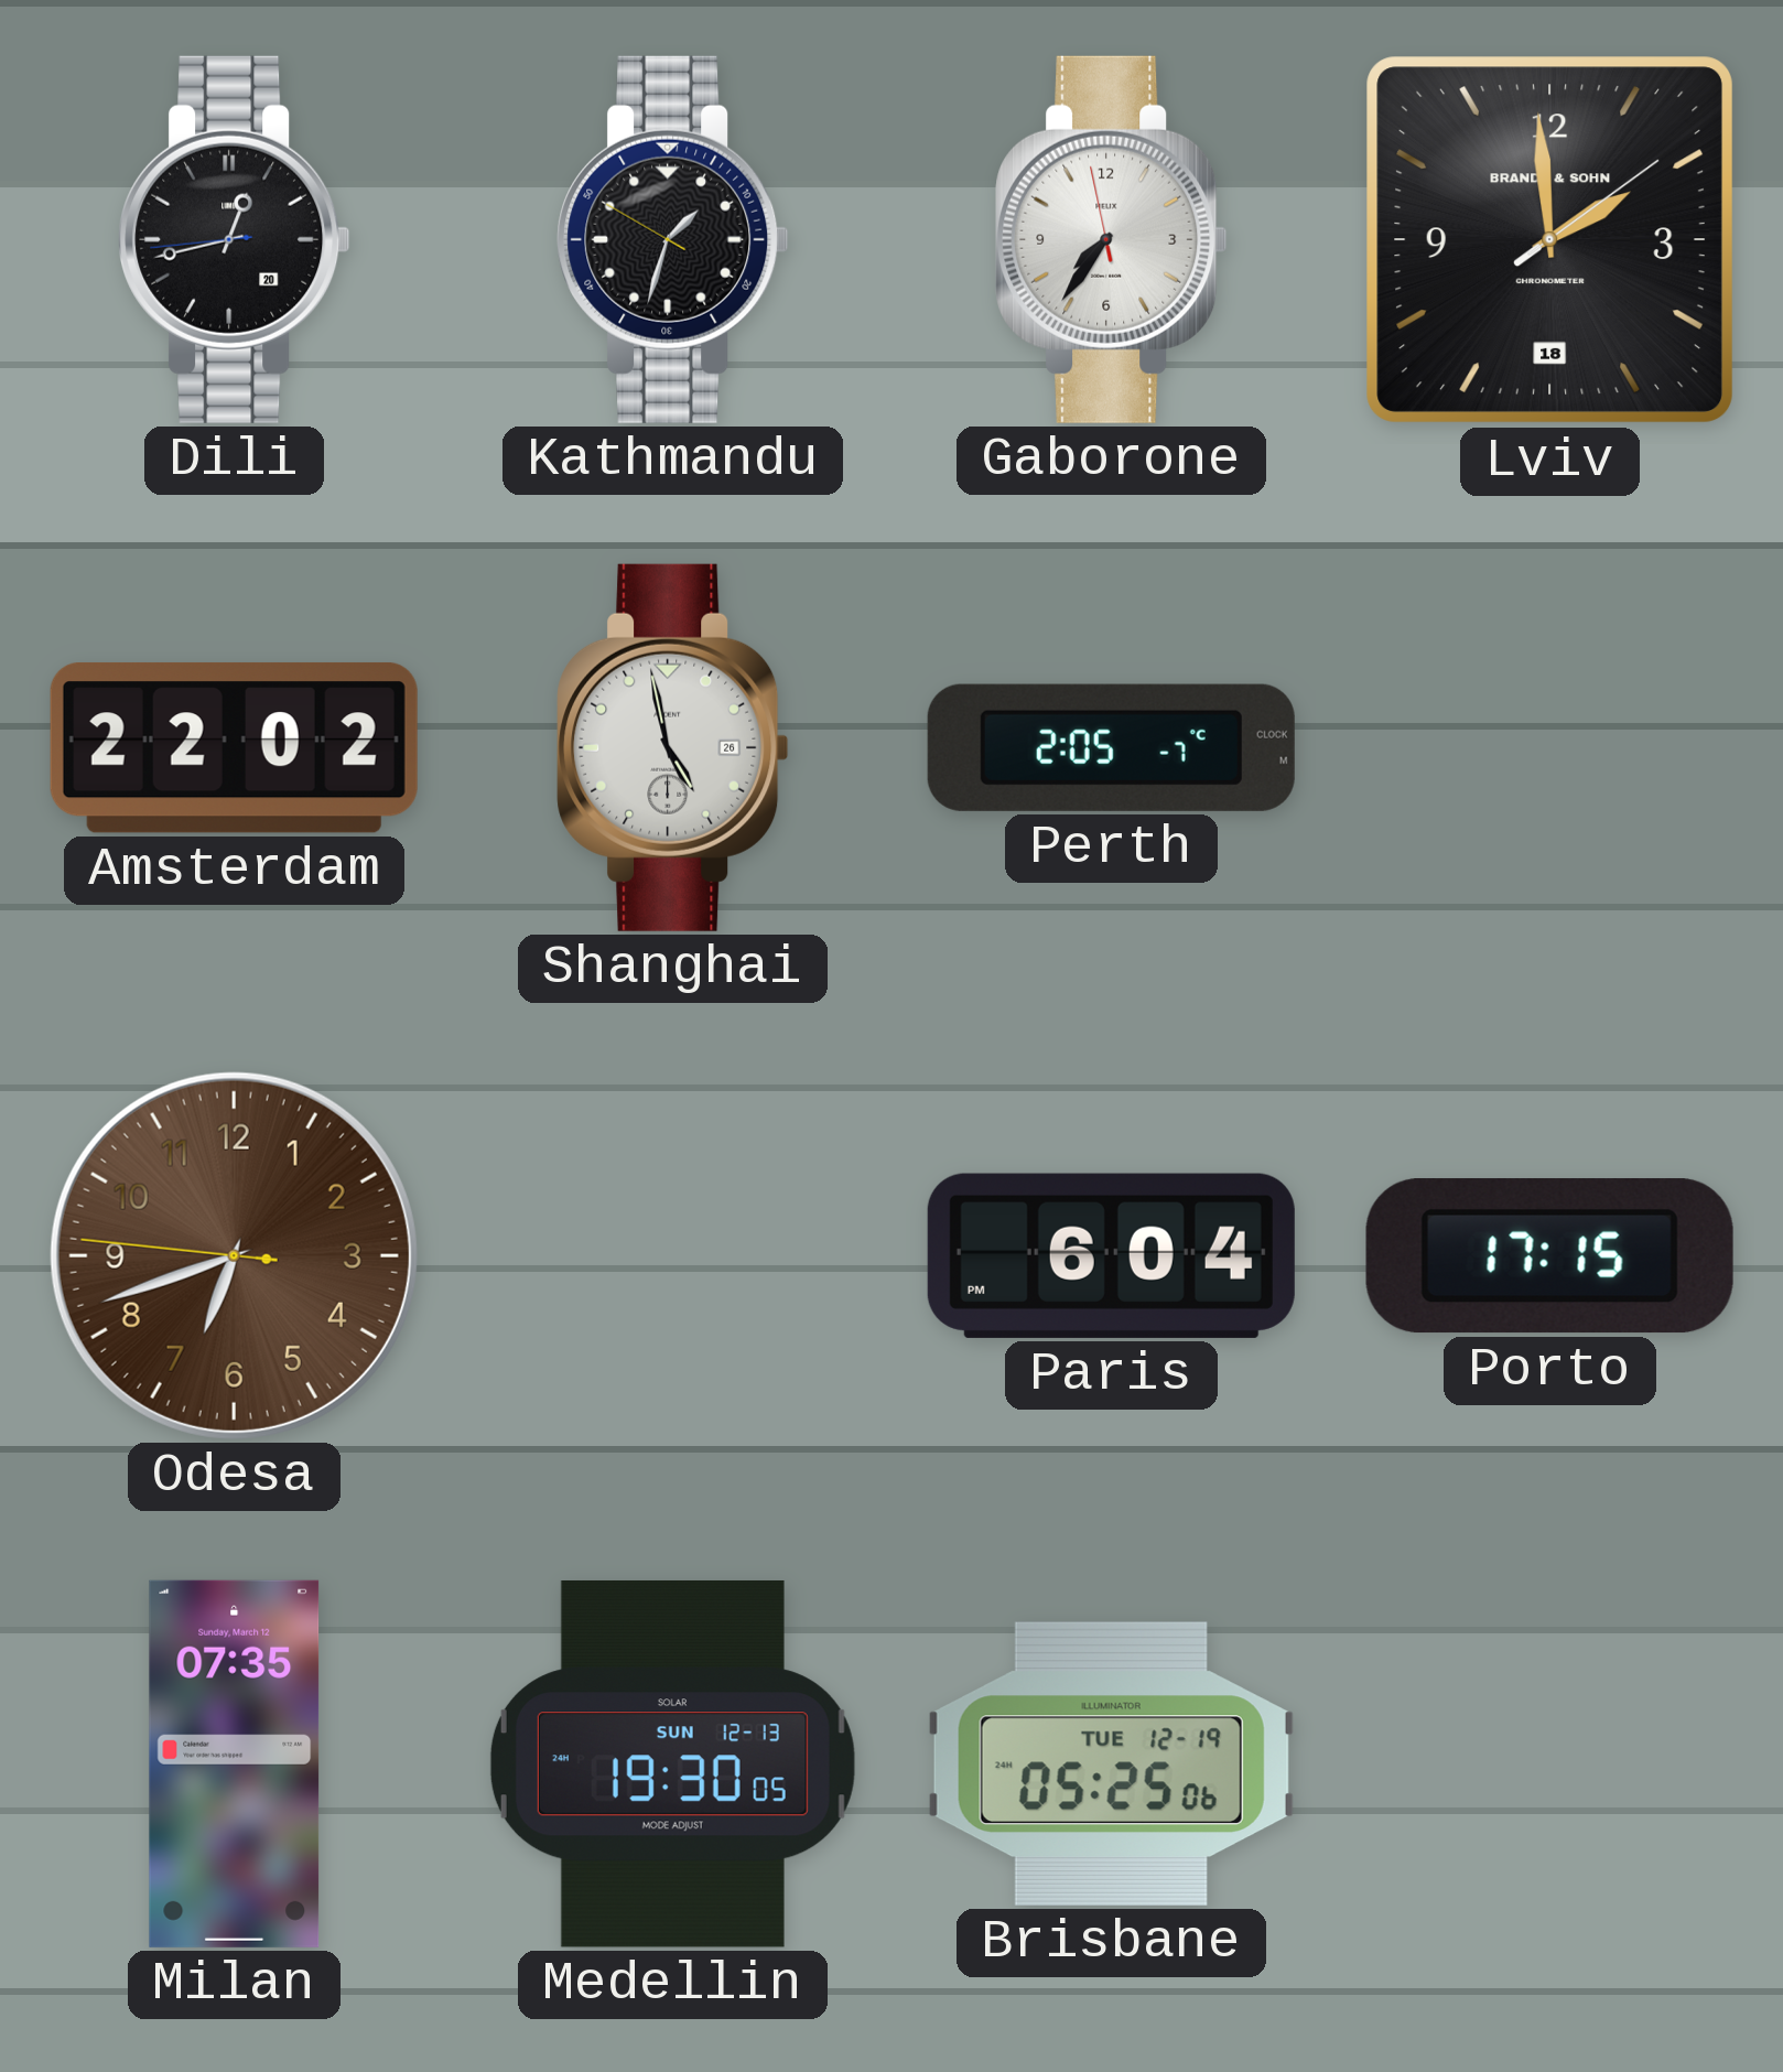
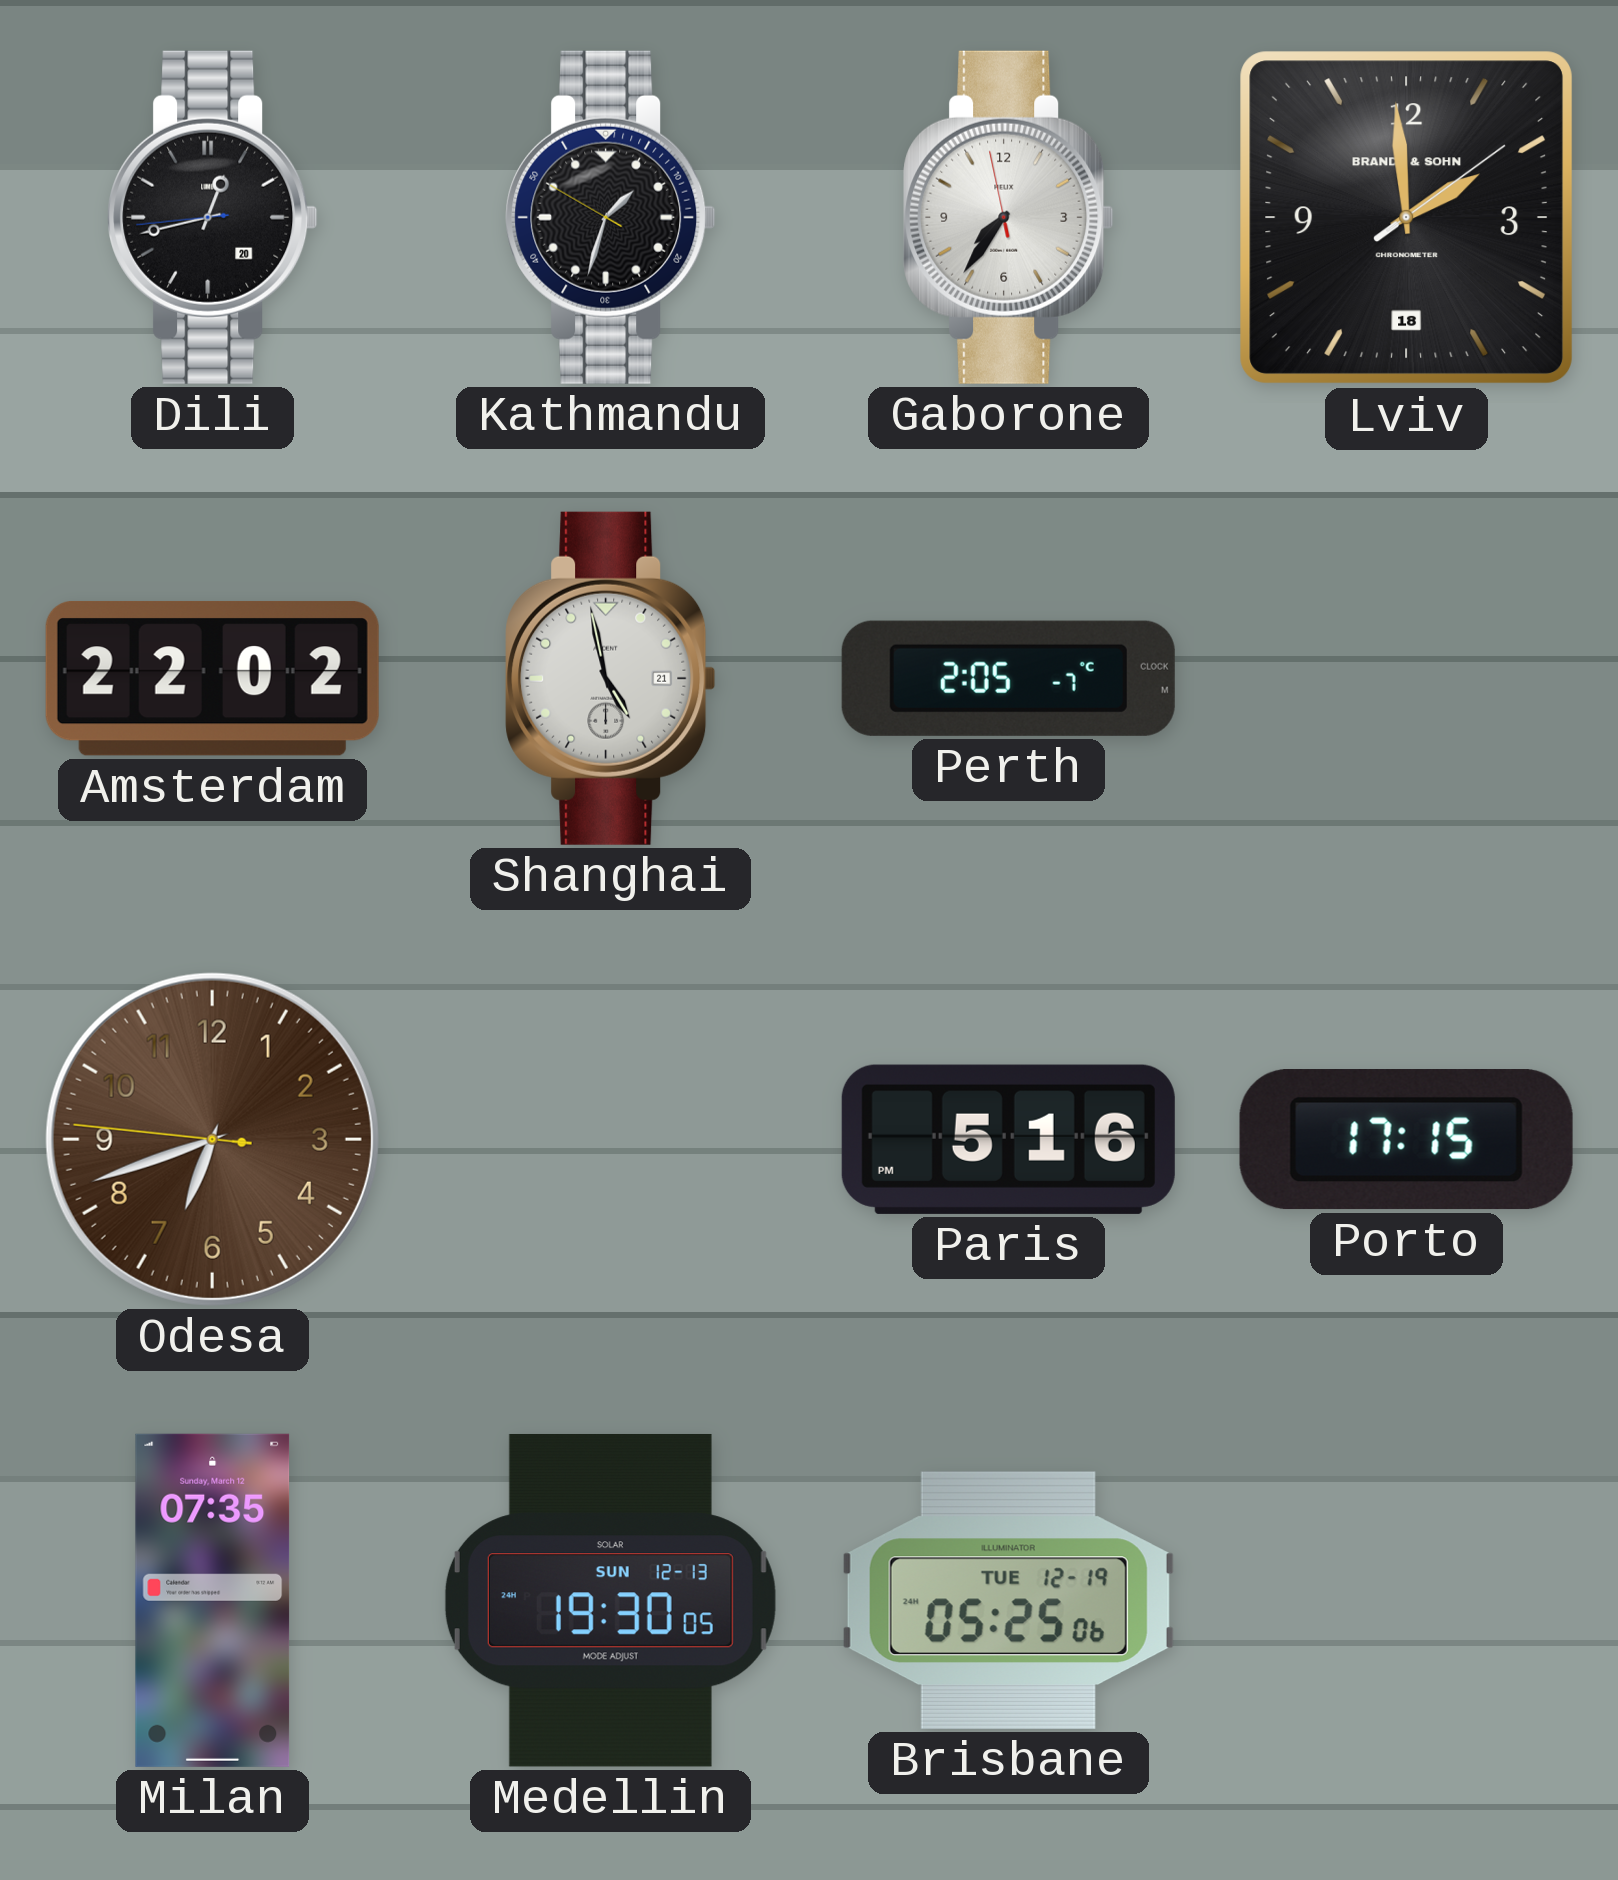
Shanghai date: 26 -> 21
Paris: 6:04 -> 5:16
